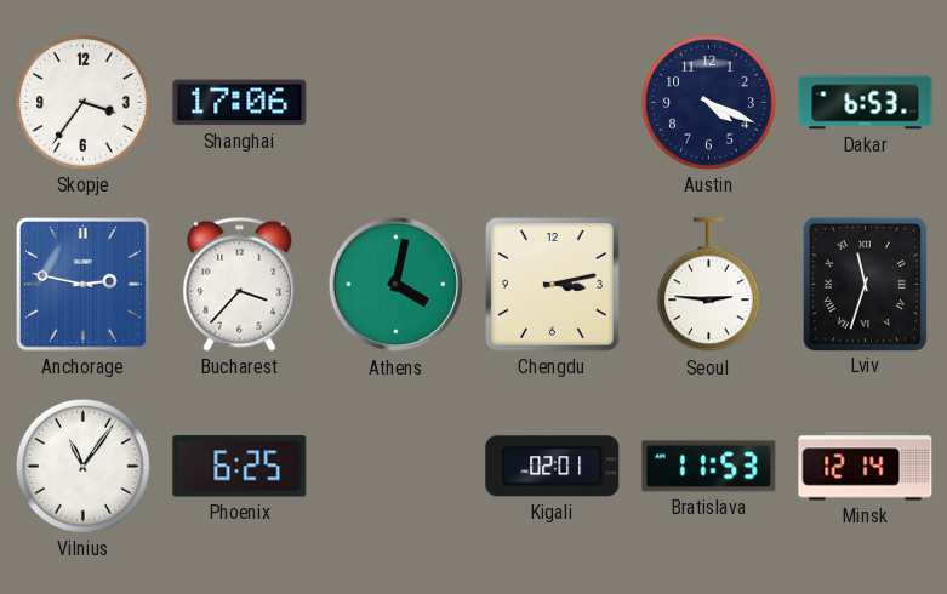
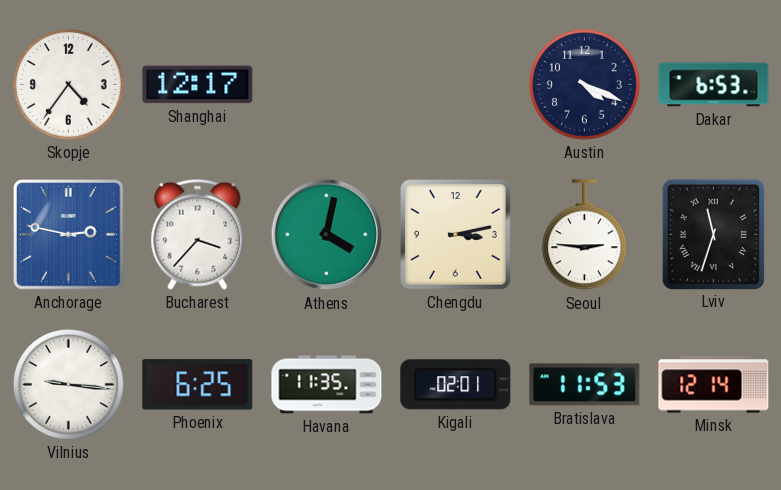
Skopje: 3:36 -> 4:36
Shanghai: 17:06 -> 12:17
Vilnius: 11:06 -> 9:16
Havana: none -> 11:35
